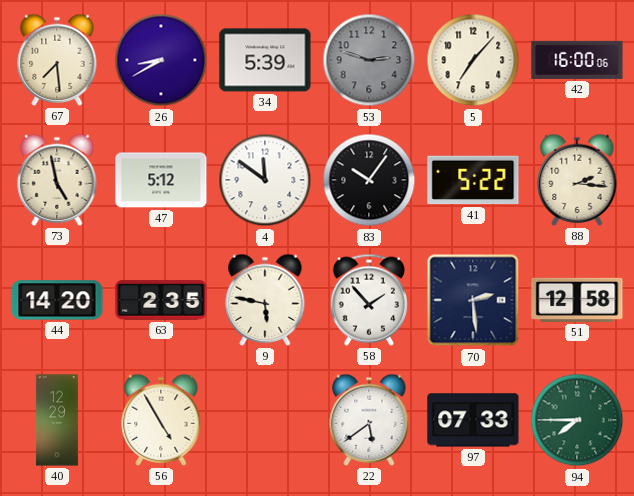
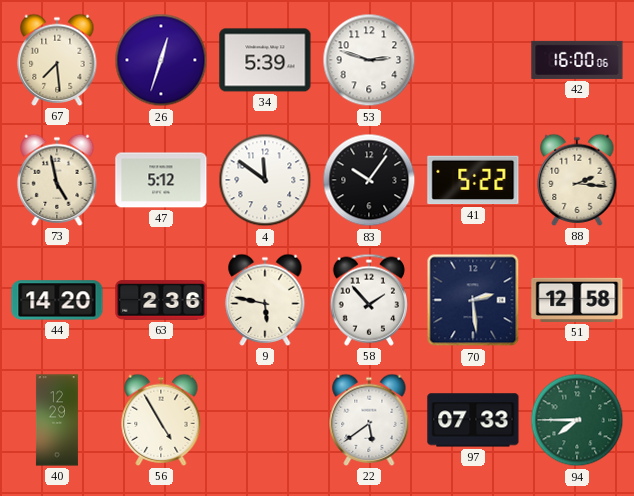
26: 8:40 -> 12:33
53 dial: grey -> white
5: 7:07 -> none
63: 2:35 -> 2:36
